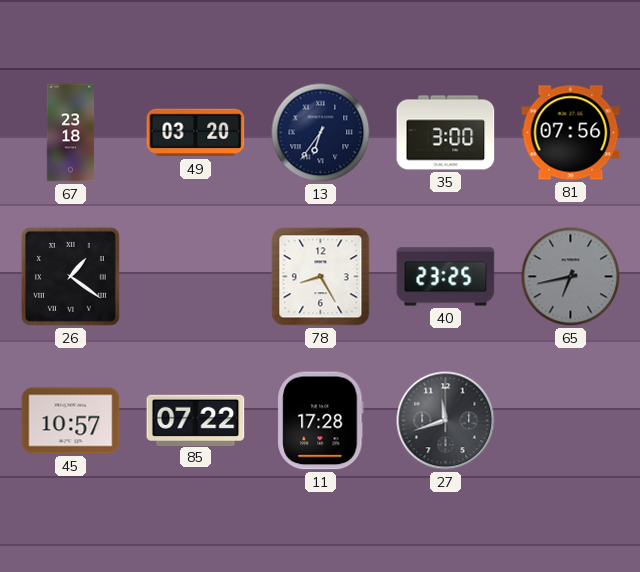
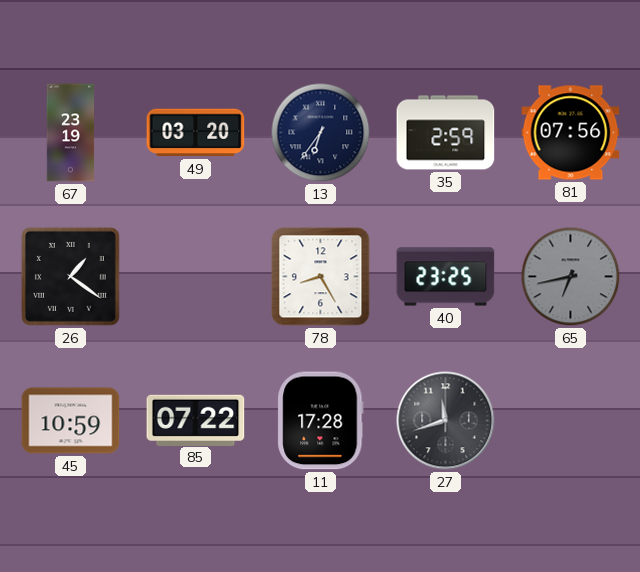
67: 23:18 -> 23:19
35: 3:00 -> 2:59
45: 10:57 -> 10:59
